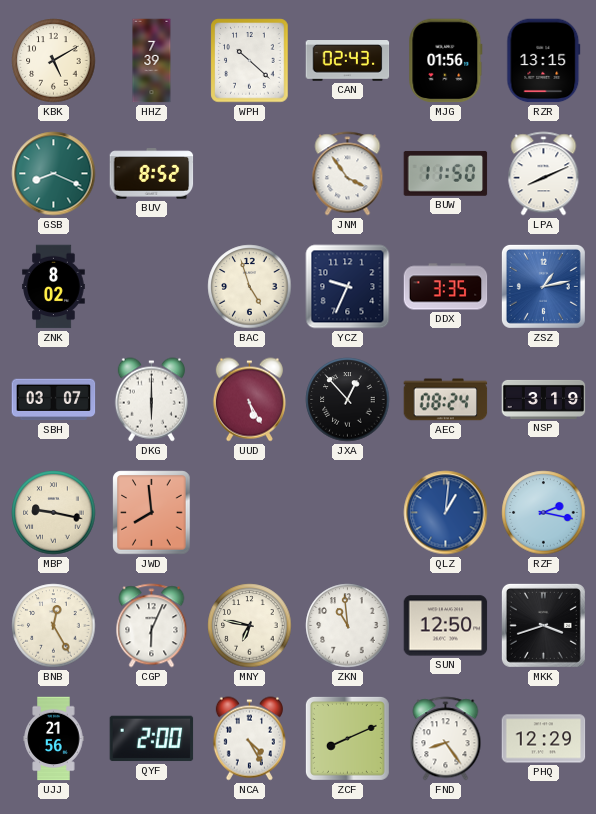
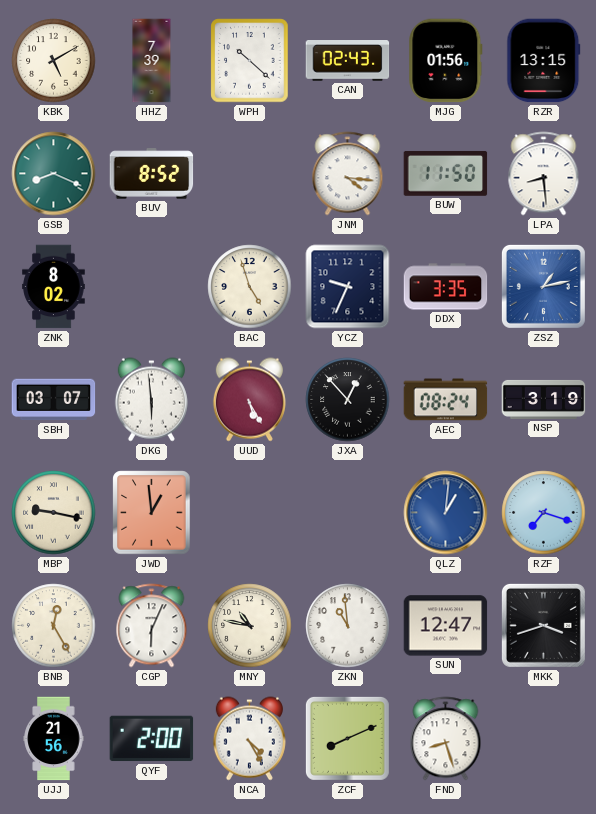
JNM: 3:54 -> 4:16
LPA: 8:11 -> 8:29
DKG: 6:00 -> 5:59
JWD: 7:59 -> 12:59
RZF: 2:17 -> 7:18
MNY: 6:47 -> 10:47
SUN: 12:50 -> 12:47
FND: 8:24 -> 8:27
PHQ: 12:29 -> none
